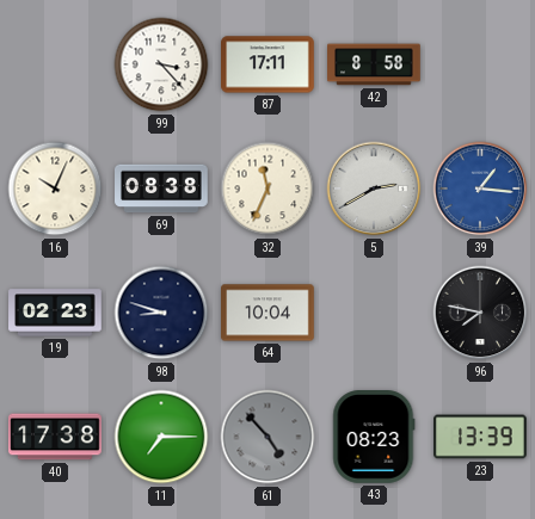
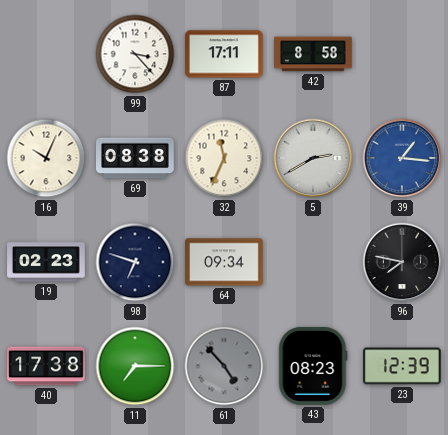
98: 8:48 -> 6:48
64: 10:04 -> 09:34
23: 13:39 -> 12:39
